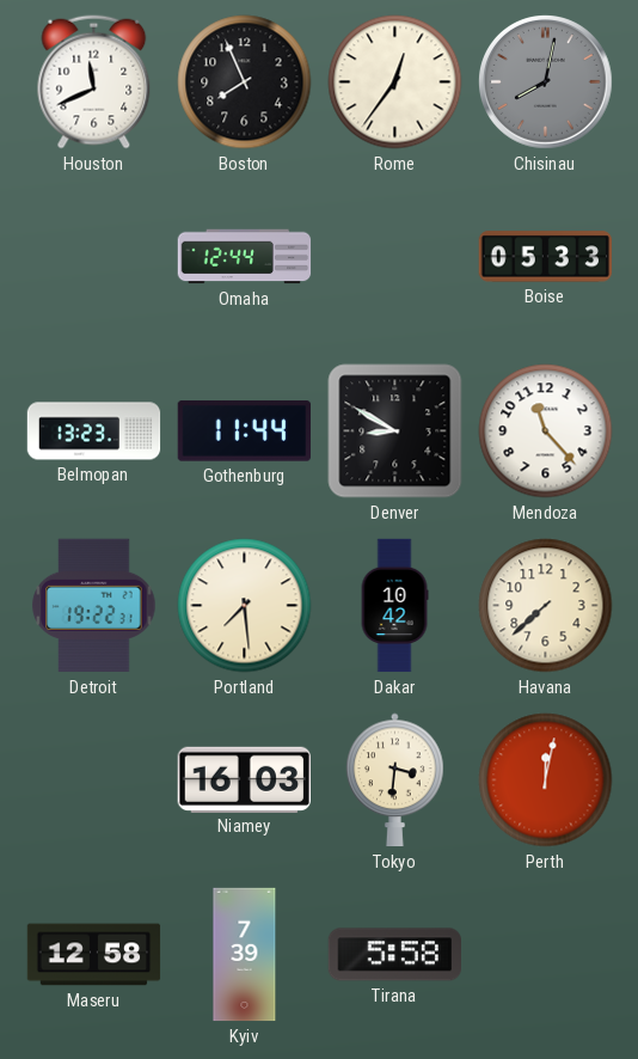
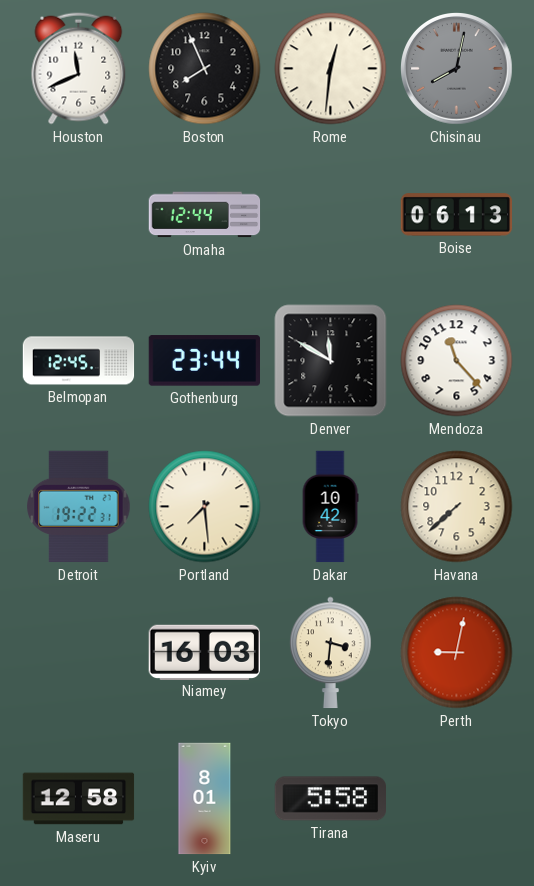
Rome: 12:36 -> 12:31
Boise: 05:33 -> 06:13
Belmopan: 13:23 -> 12:45
Gothenburg: 11:44 -> 23:44
Denver: 8:50 -> 11:50
Perth: 12:02 -> 9:02
Kyiv: 7:39 -> 8:01
